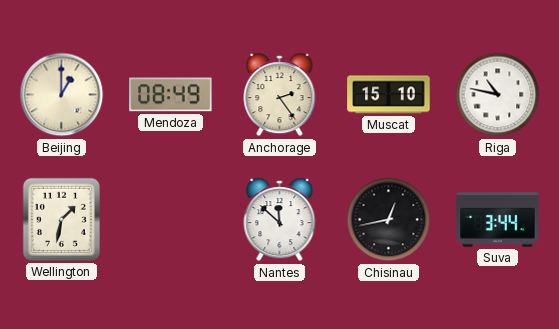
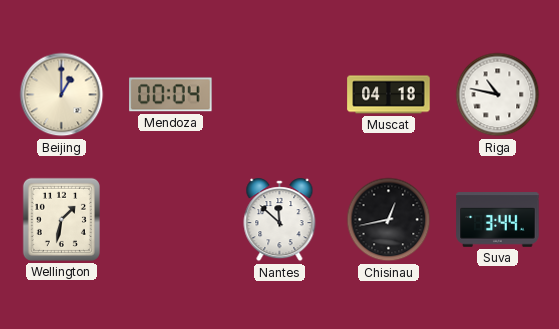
Mendoza: 08:49 -> 00:04
Anchorage: 2:24 -> none
Muscat: 15:10 -> 04:18
